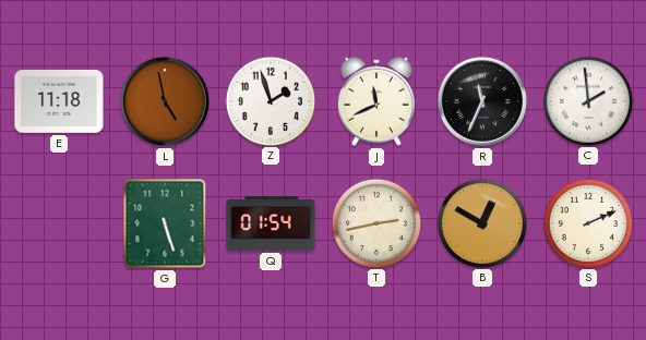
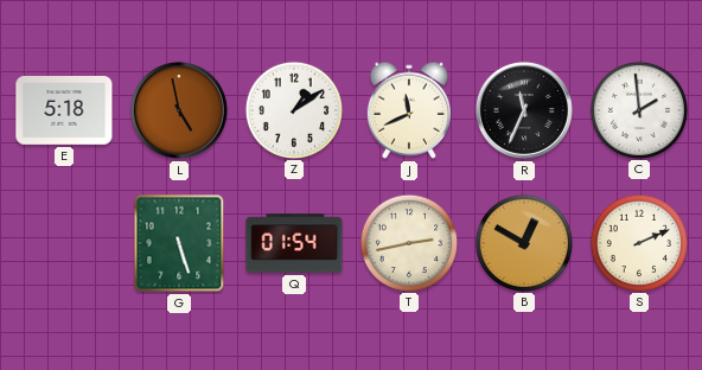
E: 11:18 -> 5:18
Z: 1:57 -> 1:09
